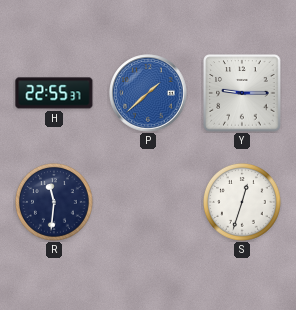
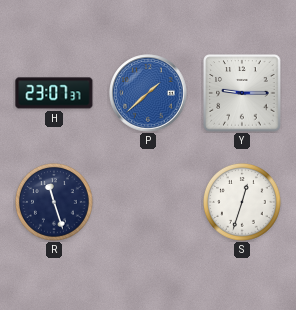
H: 22:55 -> 23:07
R: 11:31 -> 11:27
